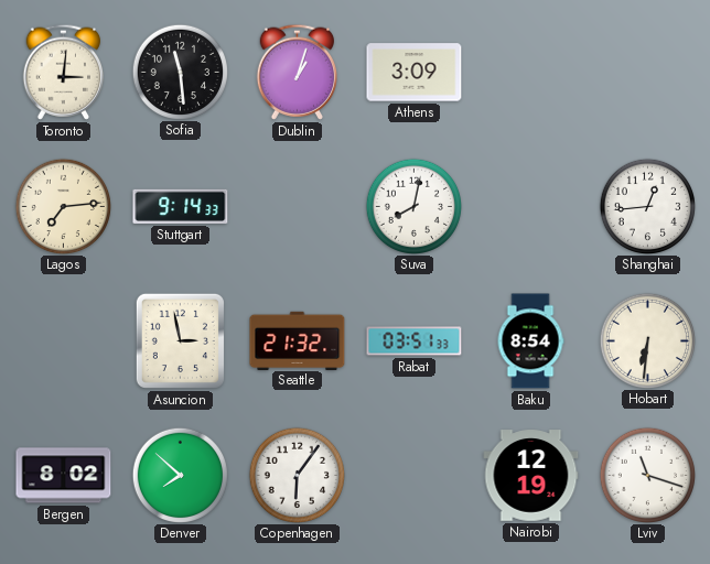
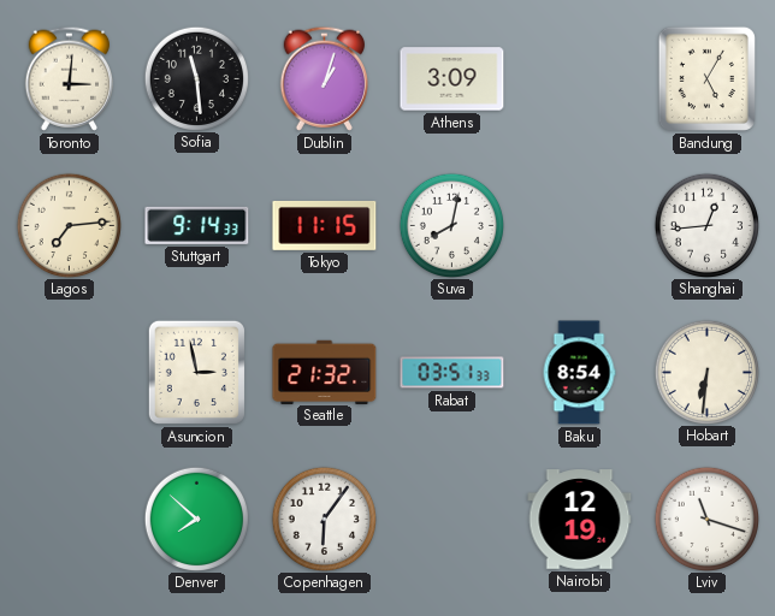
Bandung: none -> 5:05
Tokyo: none -> 11:15
Bergen: 8:02 -> none
